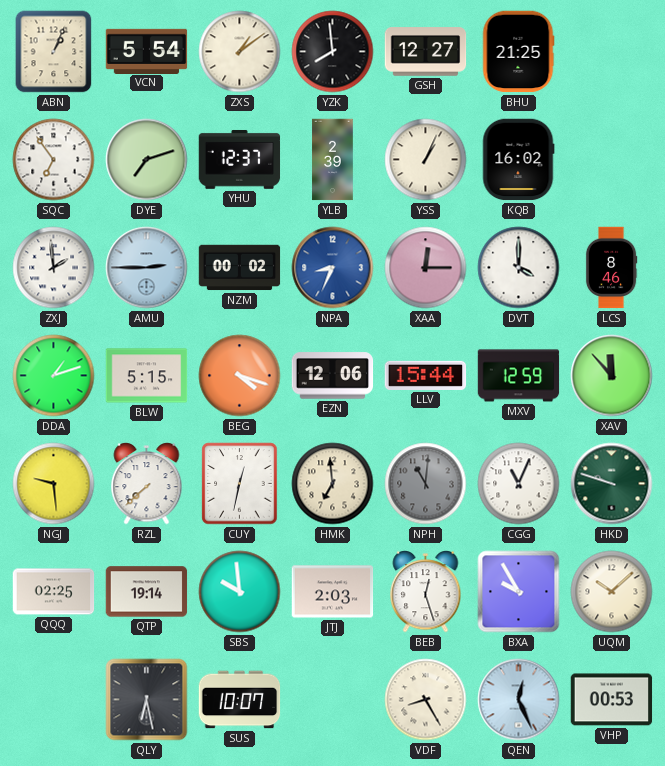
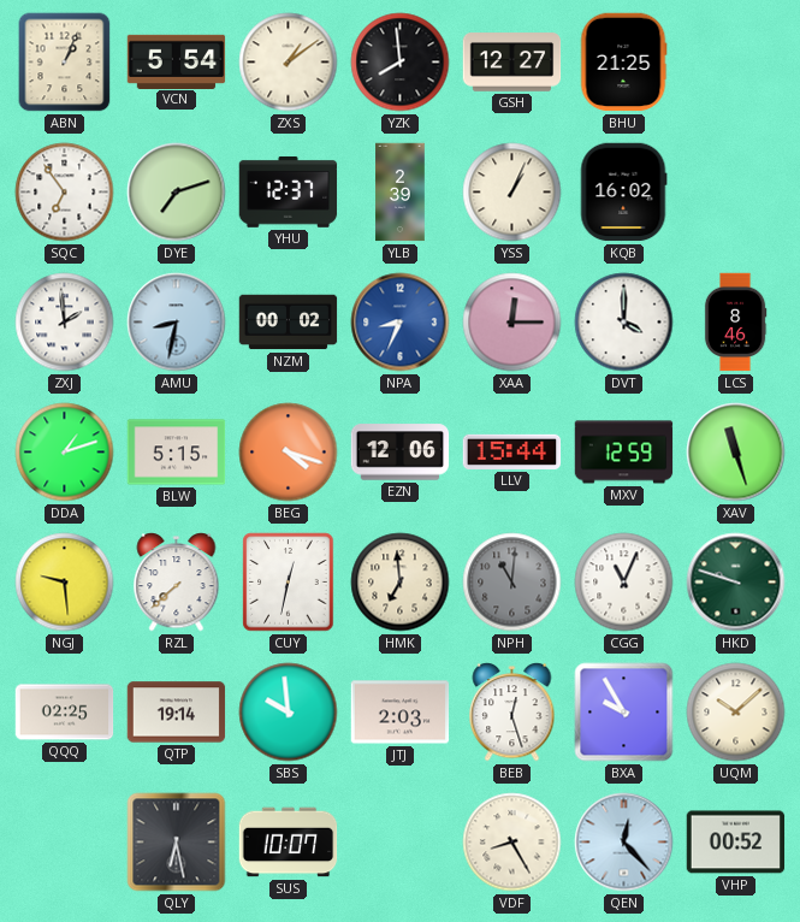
AMU: 2:45 -> 8:32
XAV: 11:53 -> 11:27
QEN: 12:26 -> 12:23
VHP: 00:53 -> 00:52
